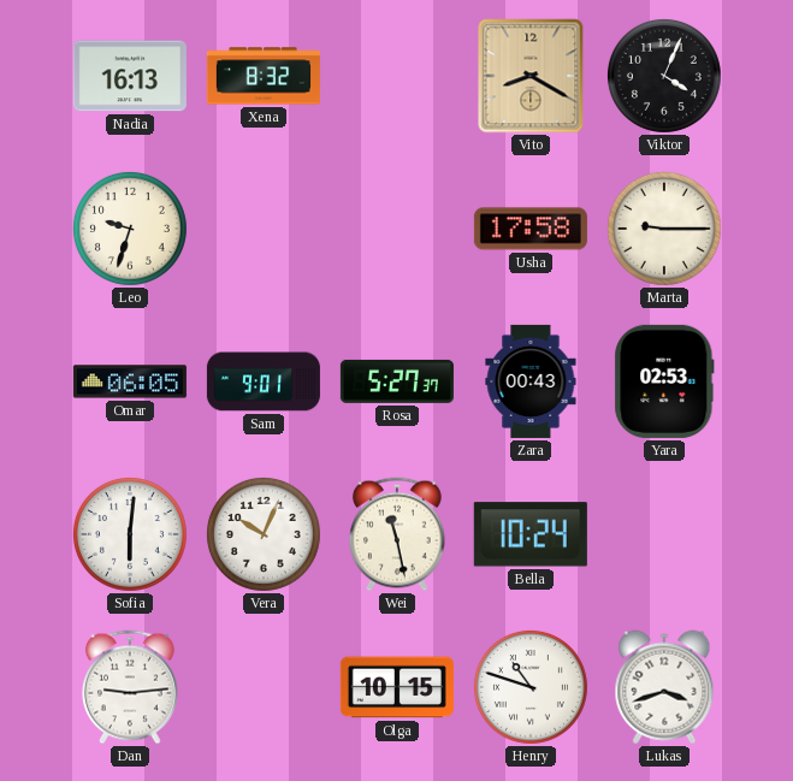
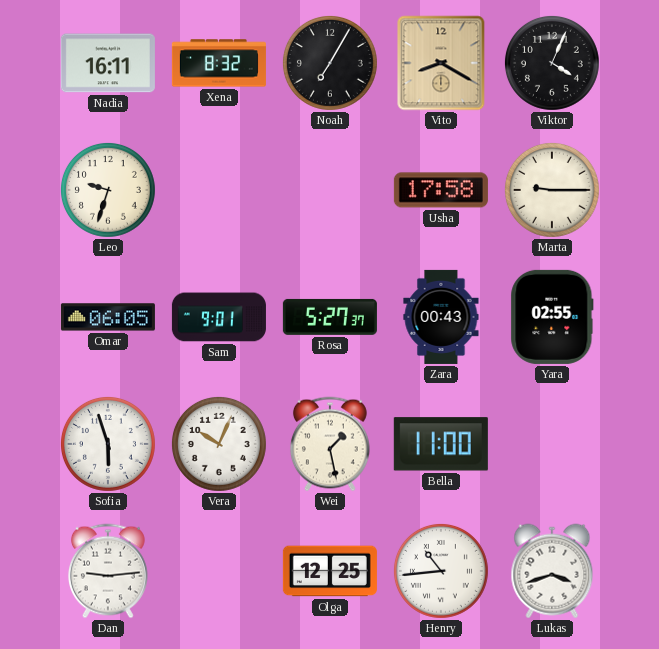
Nadia: 16:13 -> 16:11
Noah: none -> 7:05
Yara: 02:53 -> 02:55
Sofia: 6:01 -> 5:57
Wei: 11:28 -> 1:28
Bella: 10:24 -> 11:00
Olga: 10:15 -> 12:25
Henry: 10:48 -> 10:44
